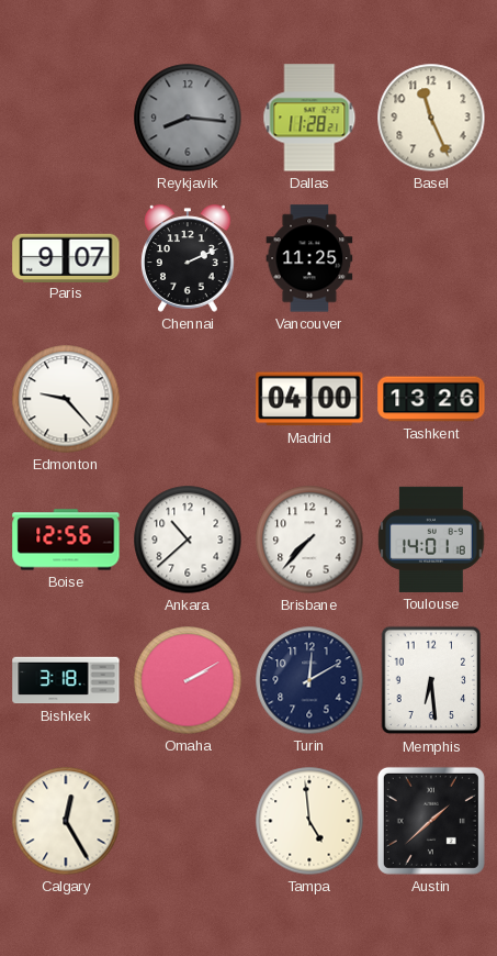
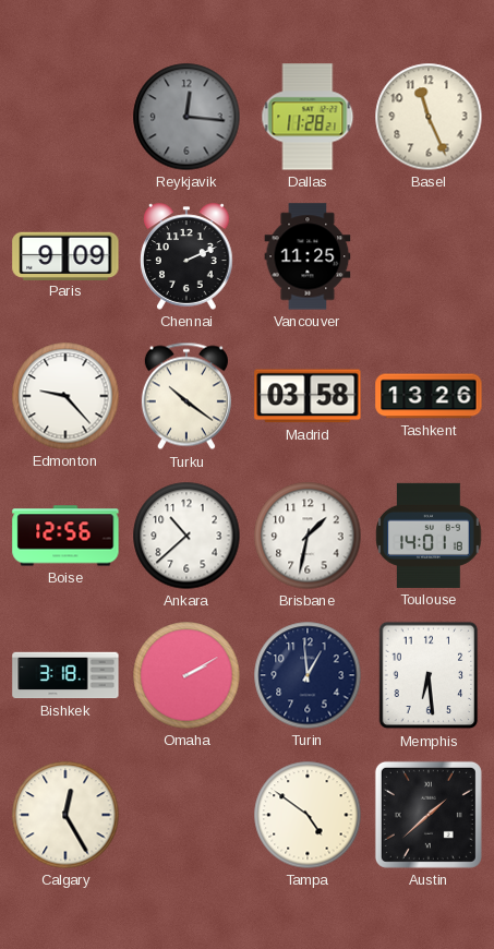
Reykjavik: 8:16 -> 12:16
Paris: 9:07 -> 9:09
Turku: none -> 10:21
Madrid: 04:00 -> 03:58
Brisbane: 7:37 -> 1:32
Turin: 12:10 -> 12:59
Tampa: 4:59 -> 4:51
